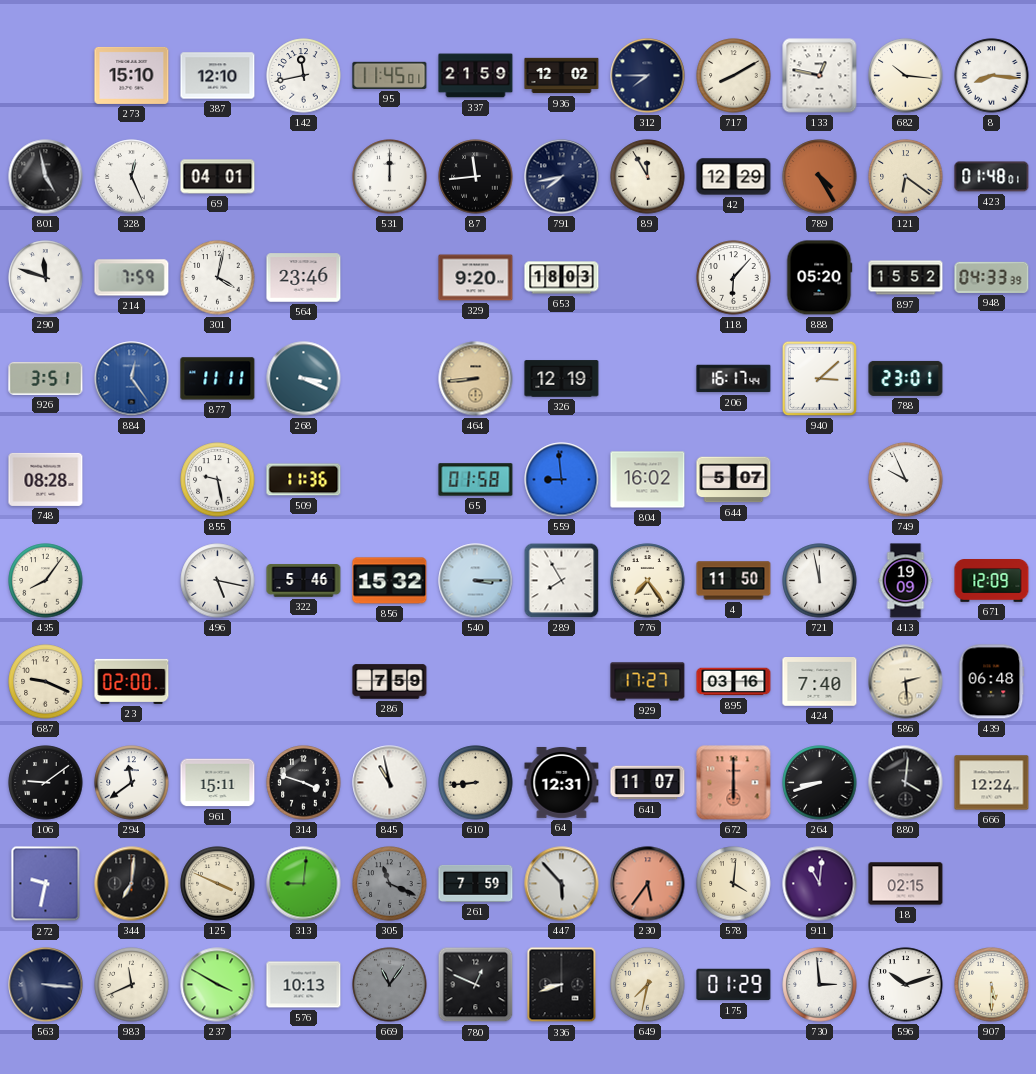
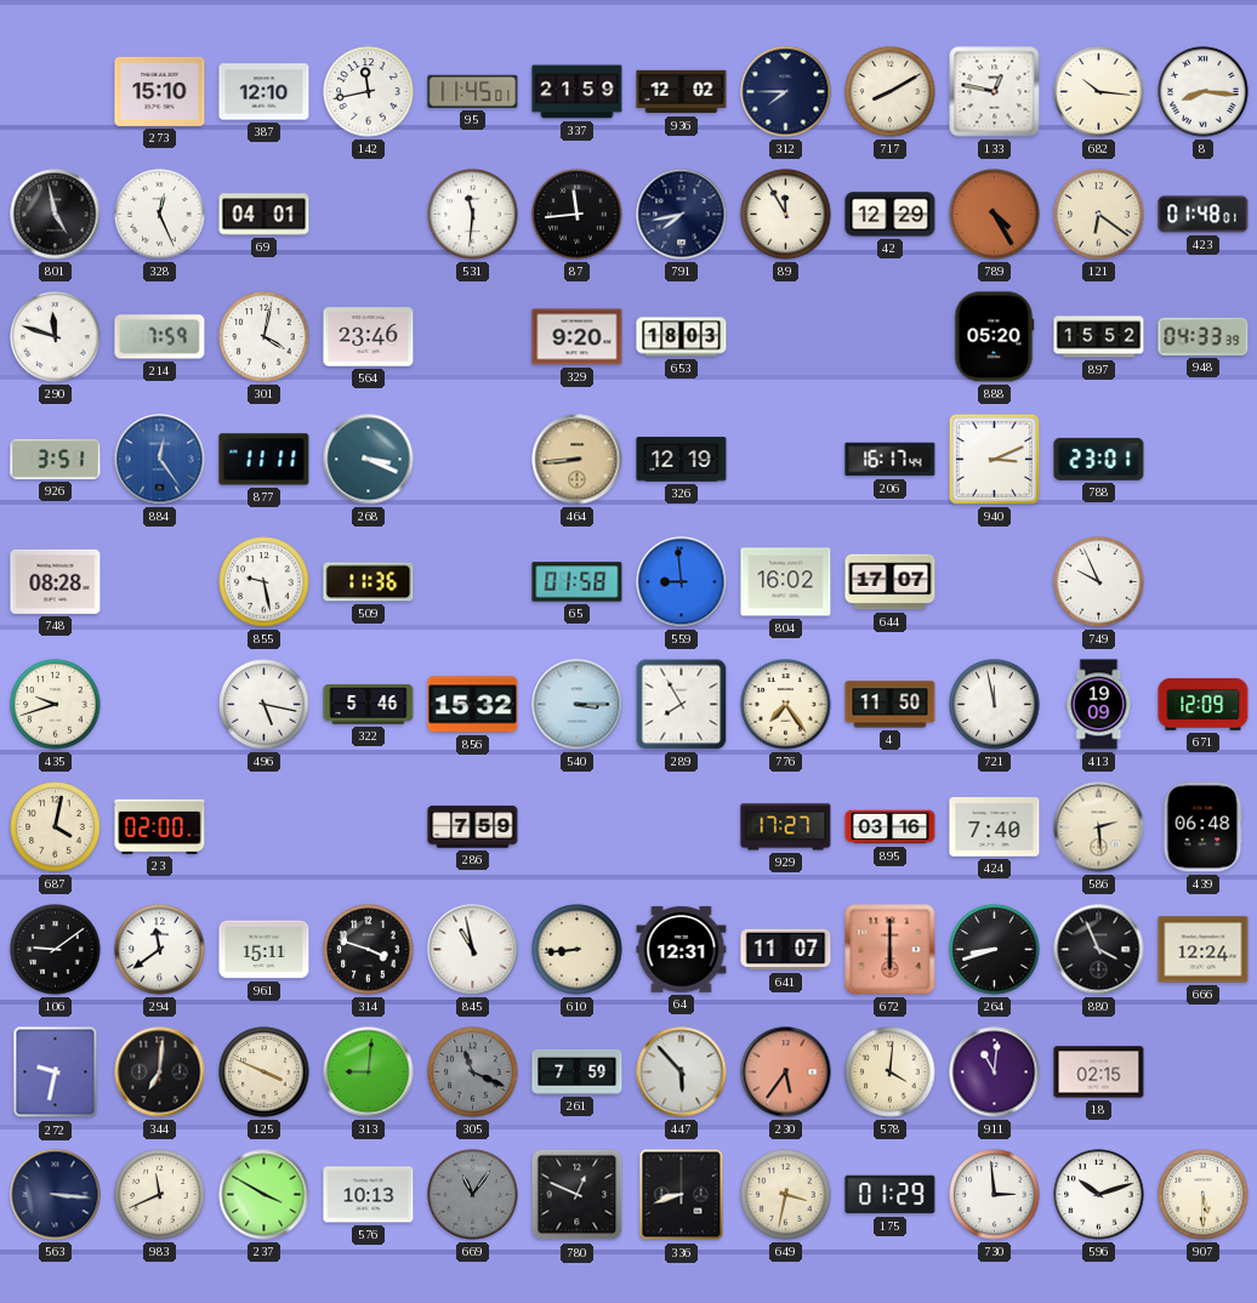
531: 12:00 -> 11:31
118: 6:07 -> none
940: 3:08 -> 3:11
644: 5:07 -> 17:07
435: 8:06 -> 9:42
687: 9:19 -> 4:02
880: 4:01 -> 3:56
649: 7:32 -> 3:32
